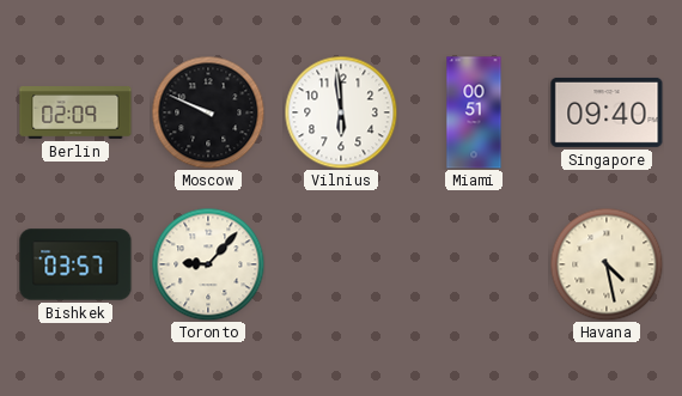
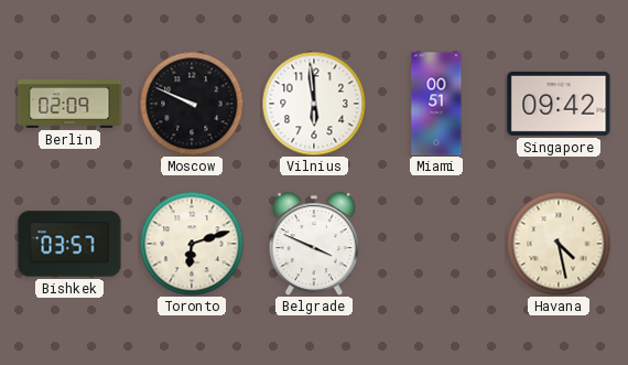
Singapore: 09:40 -> 09:42
Toronto: 9:07 -> 6:12
Belgrade: none -> 3:49
